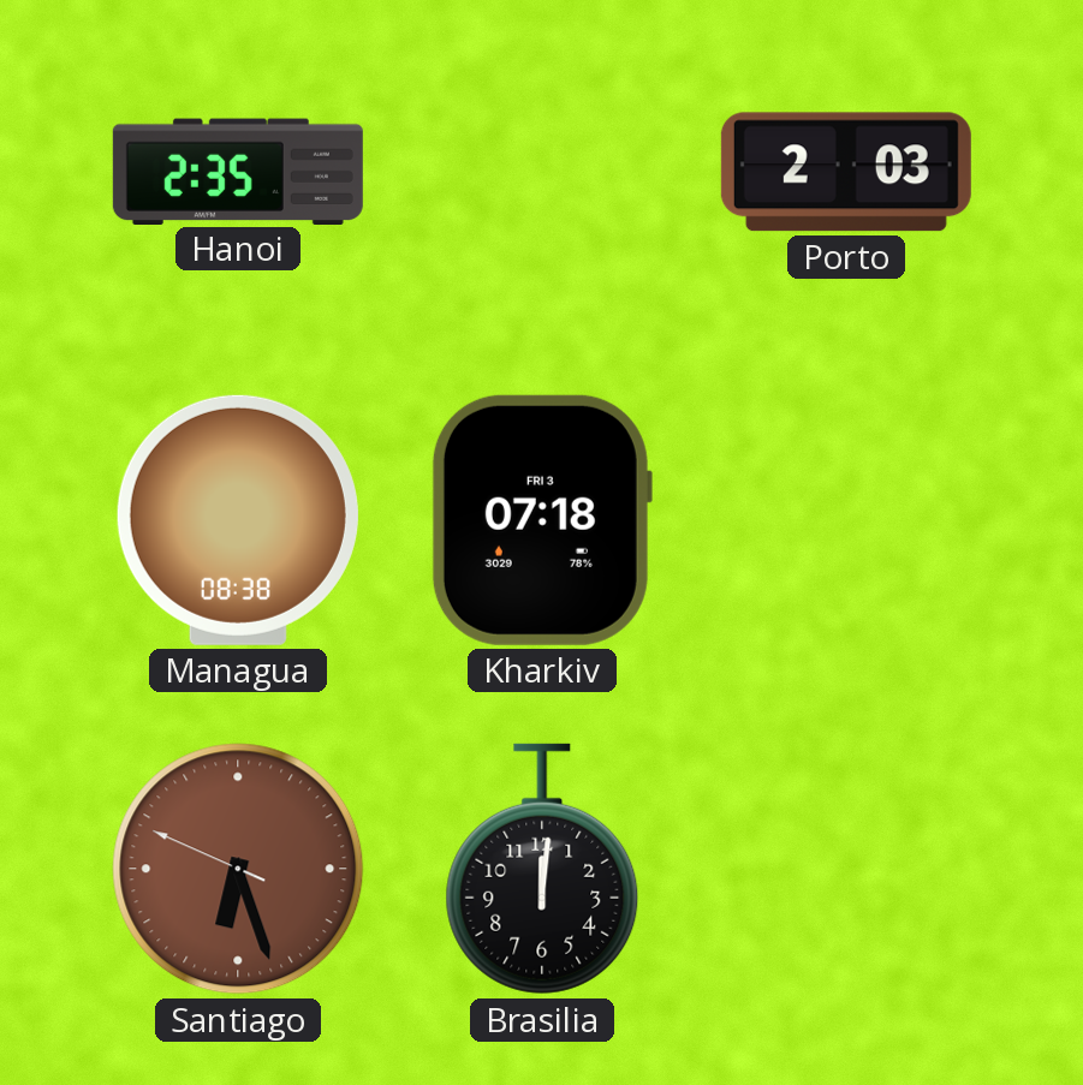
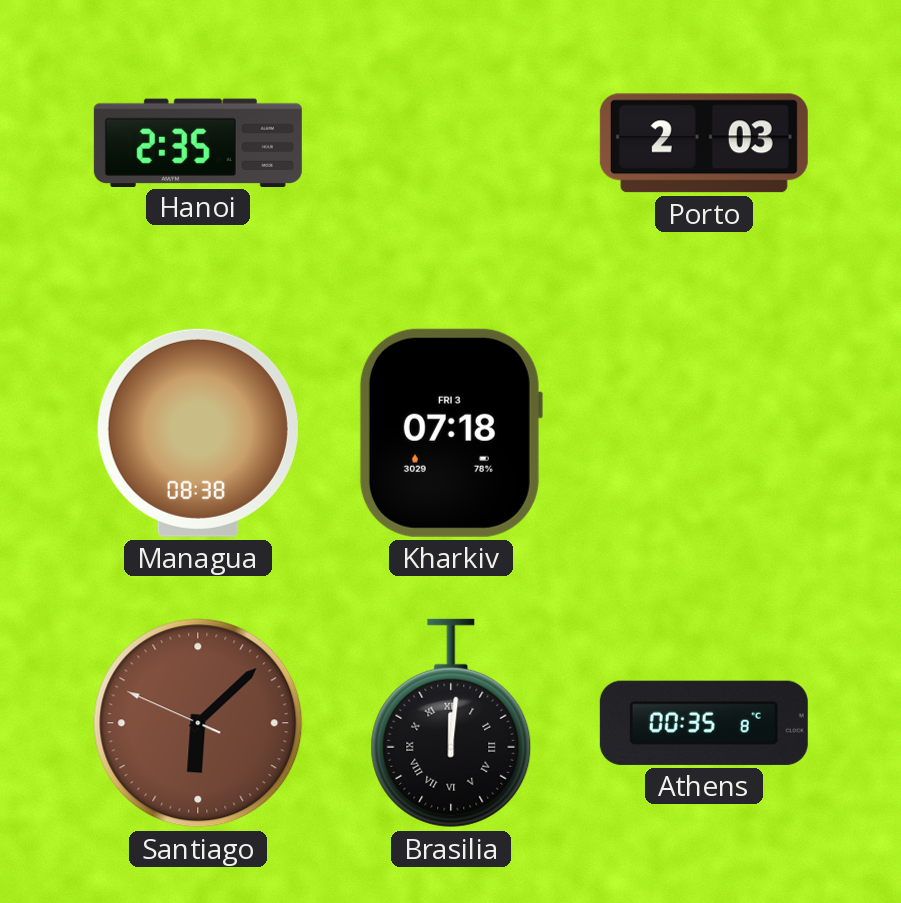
Santiago: 6:26 -> 6:07
Brasilia numerals: Arabic -> Roman
Athens: none -> 00:35
